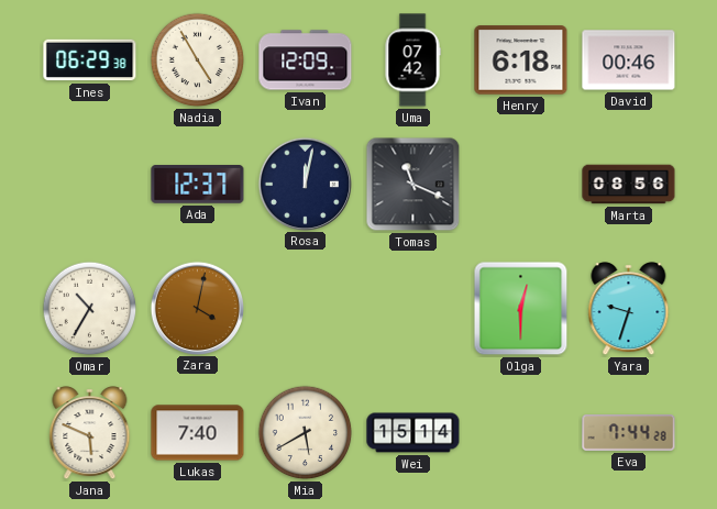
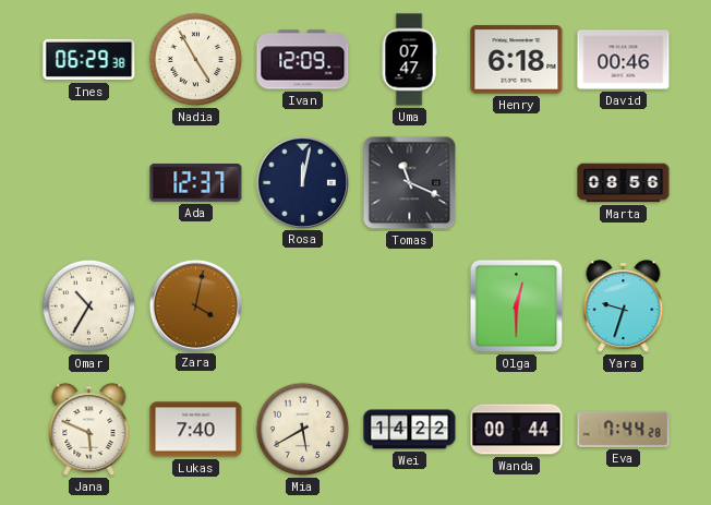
Uma: 07:42 -> 07:47
Wei: 15:14 -> 14:22
Wanda: none -> 00:44
